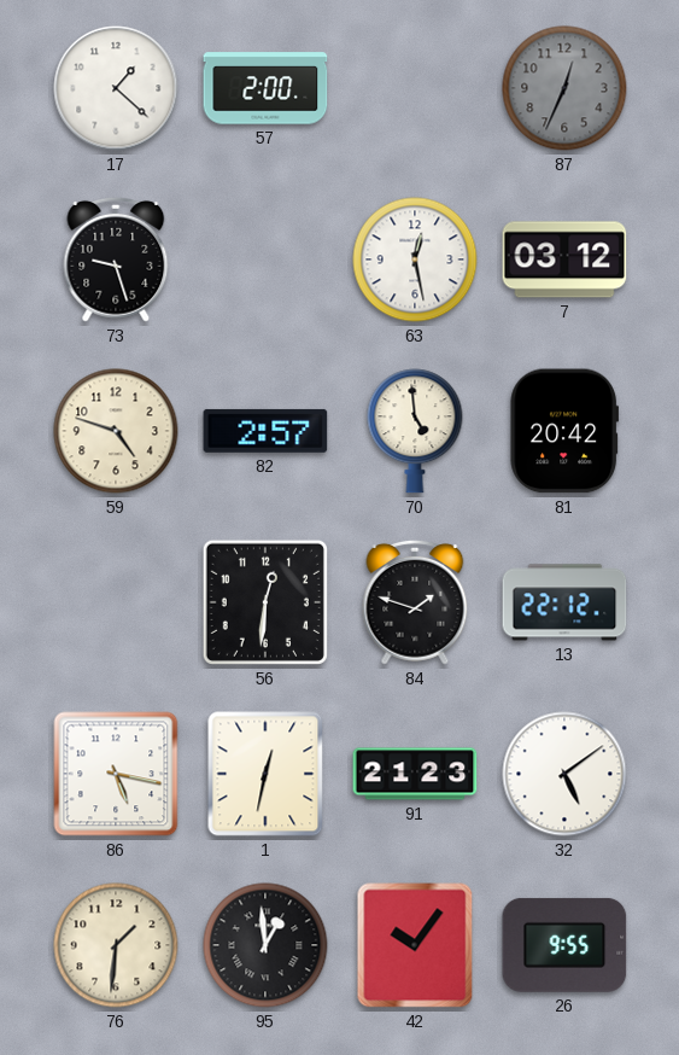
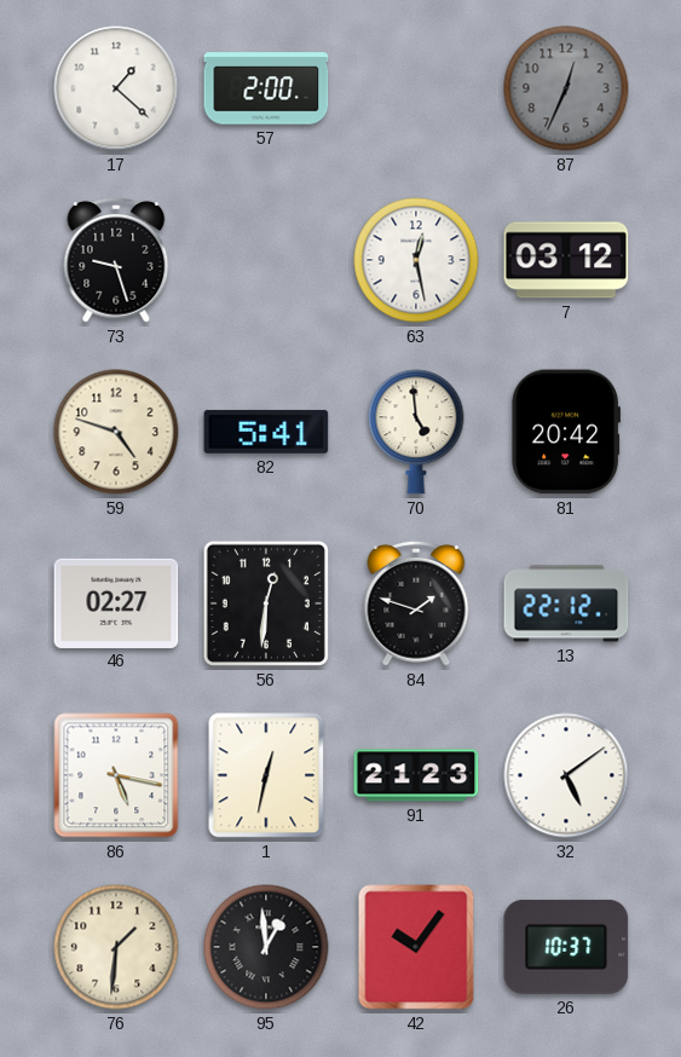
82: 2:57 -> 5:41
46: none -> 02:27
26: 9:55 -> 10:37
